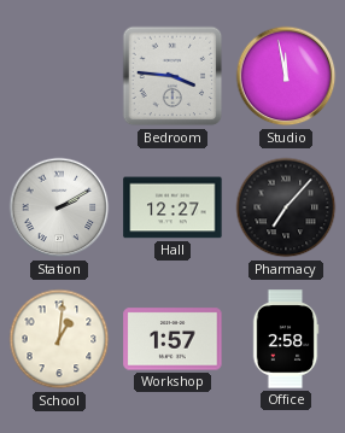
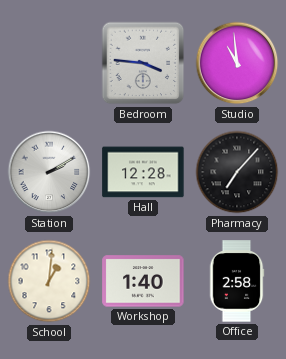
Studio: 11:58 -> 10:59
Hall: 12:27 -> 12:28
Workshop: 1:57 -> 1:40
